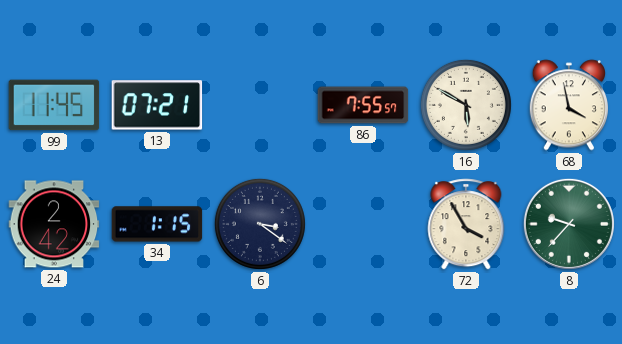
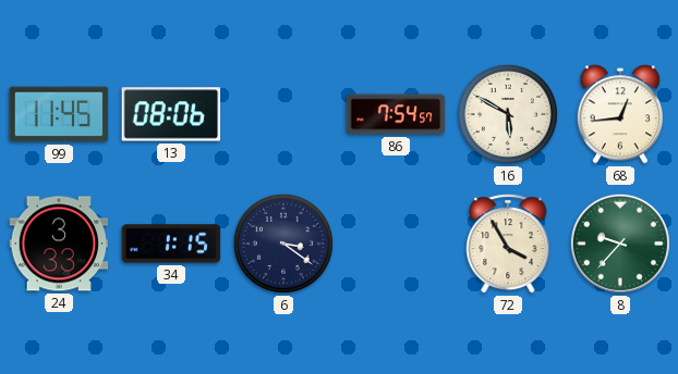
13: 07:21 -> 08:06
86: 7:55 -> 7:54
68: 3:58 -> 12:44
24: 2:42 -> 3:33
